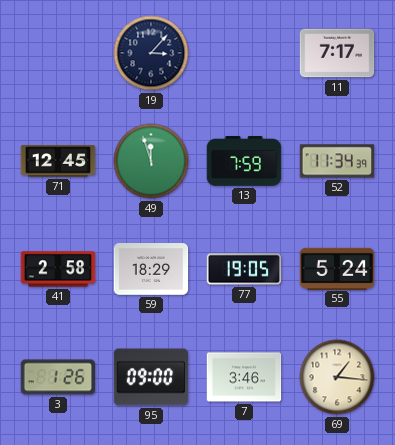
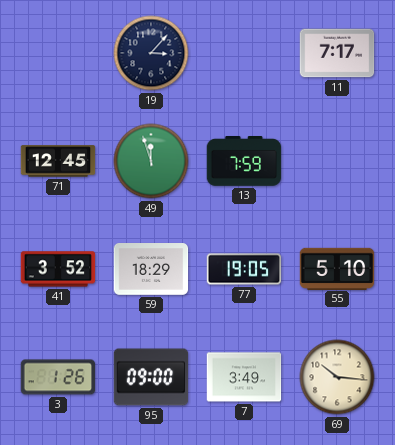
52: 11:34 -> none
41: 2:58 -> 3:52
55: 5:24 -> 5:10
7: 3:46 -> 3:49
69: 1:16 -> 10:16
